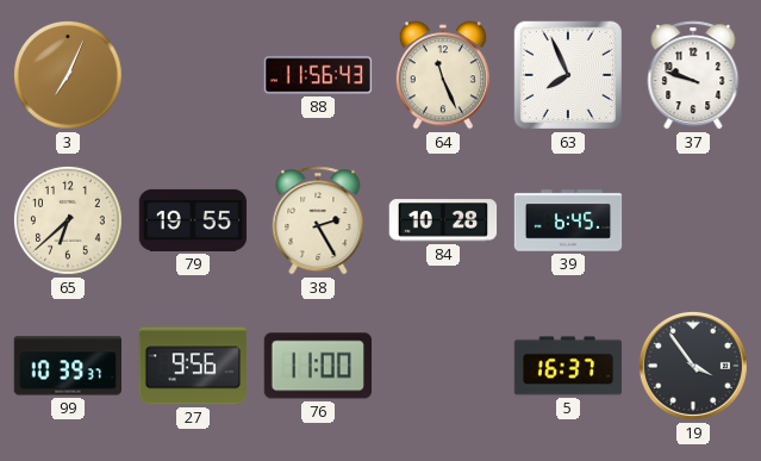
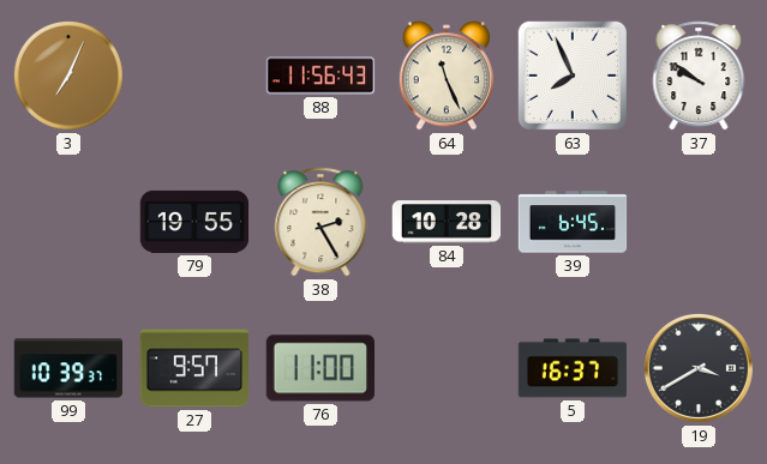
37: 9:48 -> 9:51
65: 6:38 -> none
27: 9:56 -> 9:57
19: 3:54 -> 3:40
